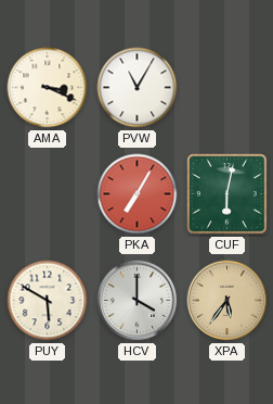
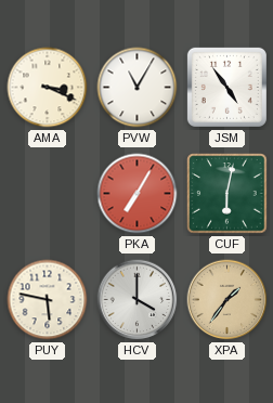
JSM: none -> 4:54
PUY: 5:50 -> 5:47
XPA: 5:36 -> 1:36
